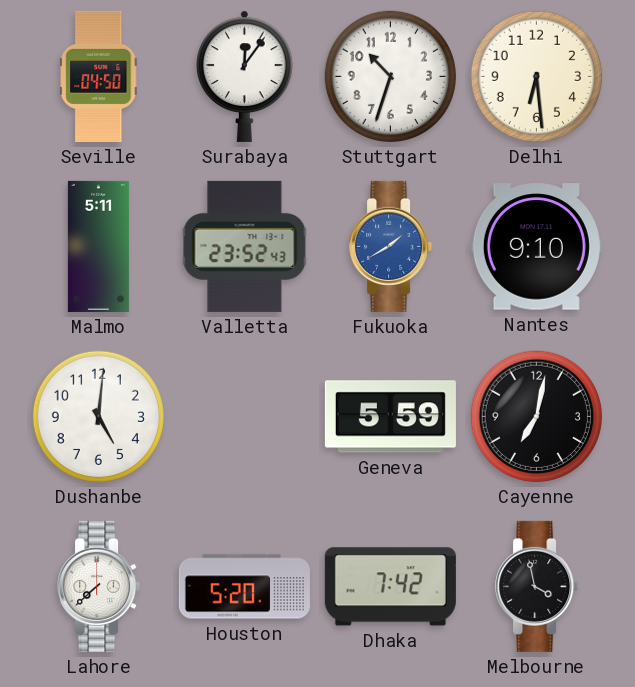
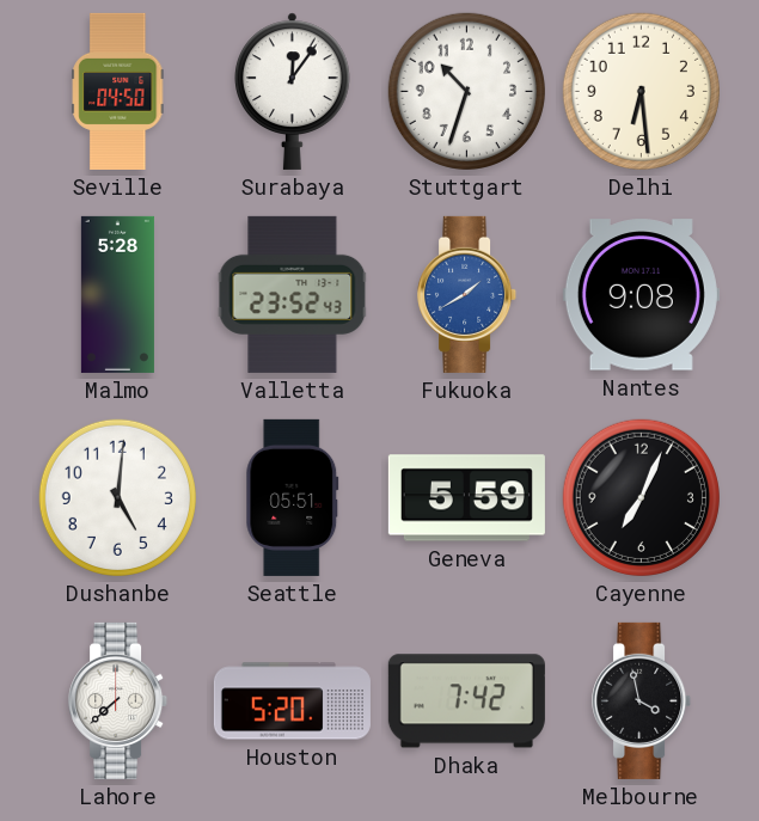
Malmo: 5:11 -> 5:28
Nantes: 9:10 -> 9:08
Seattle: none -> 05:51
Cayenne: 7:02 -> 7:04
